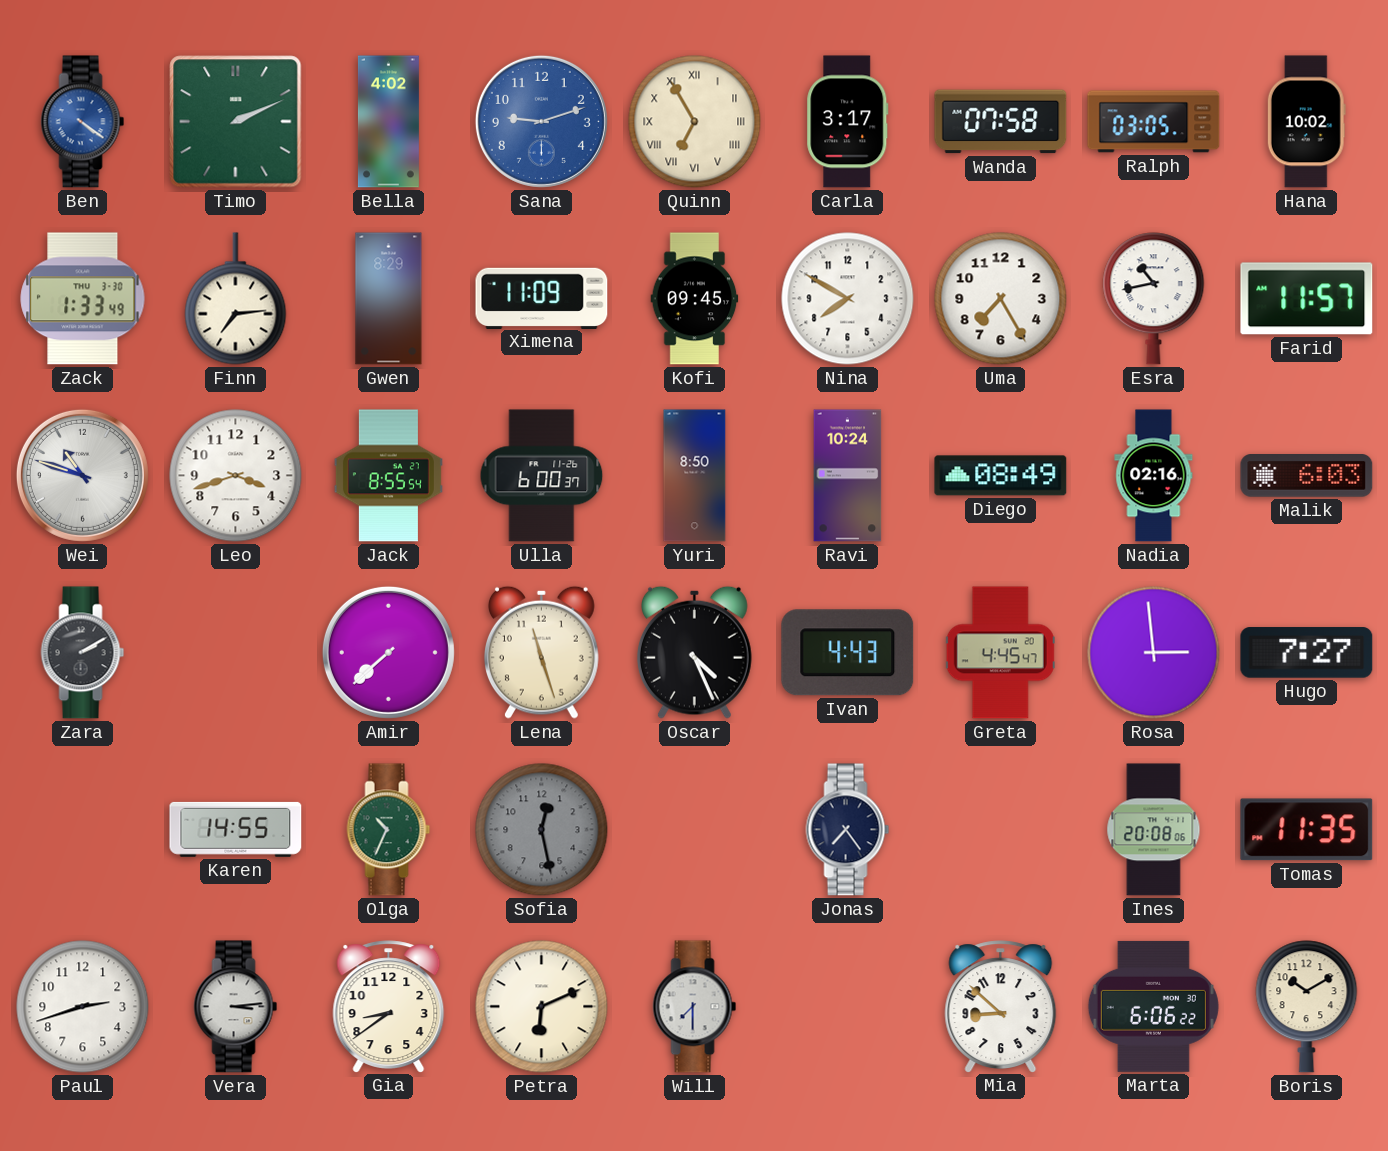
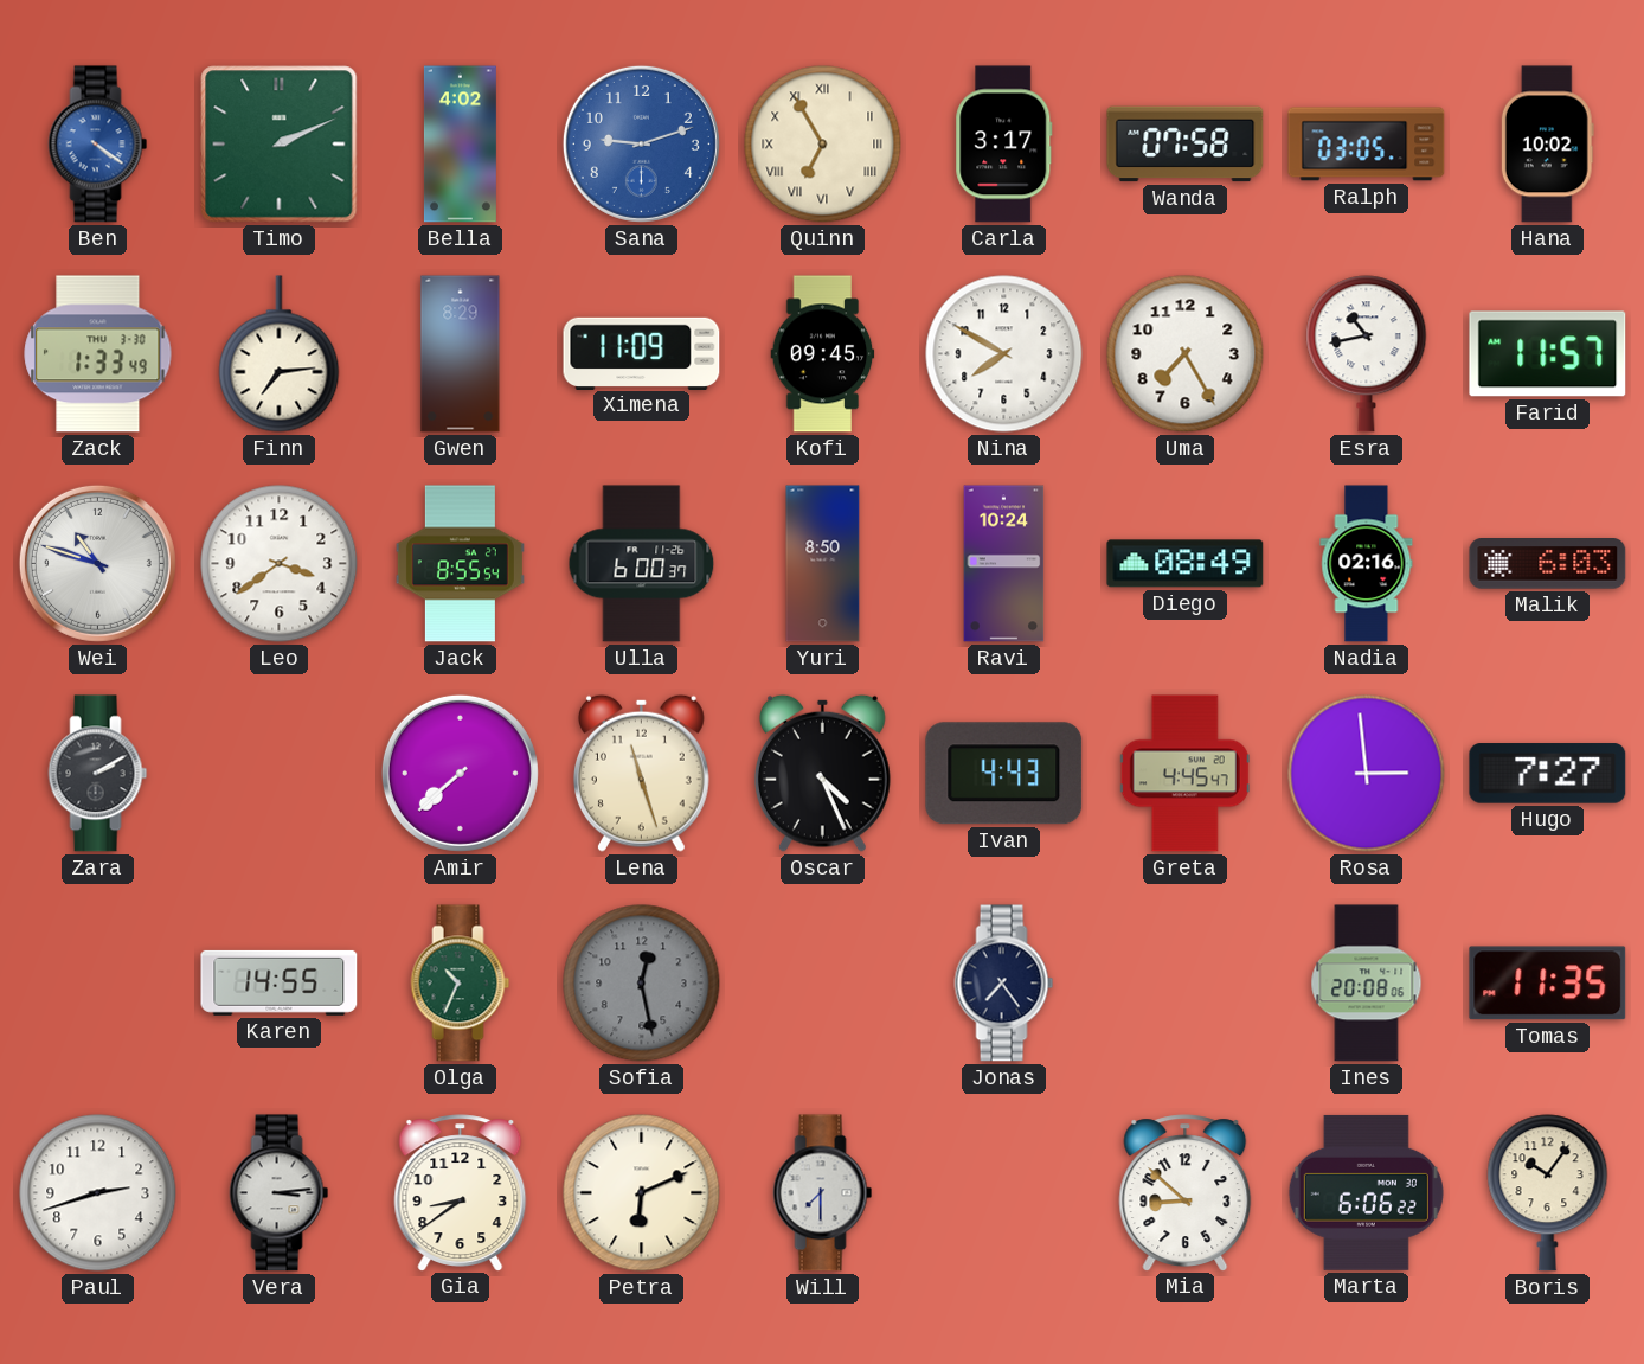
Leo: 3:42 -> 3:39
Boris: 10:10 -> 10:06
